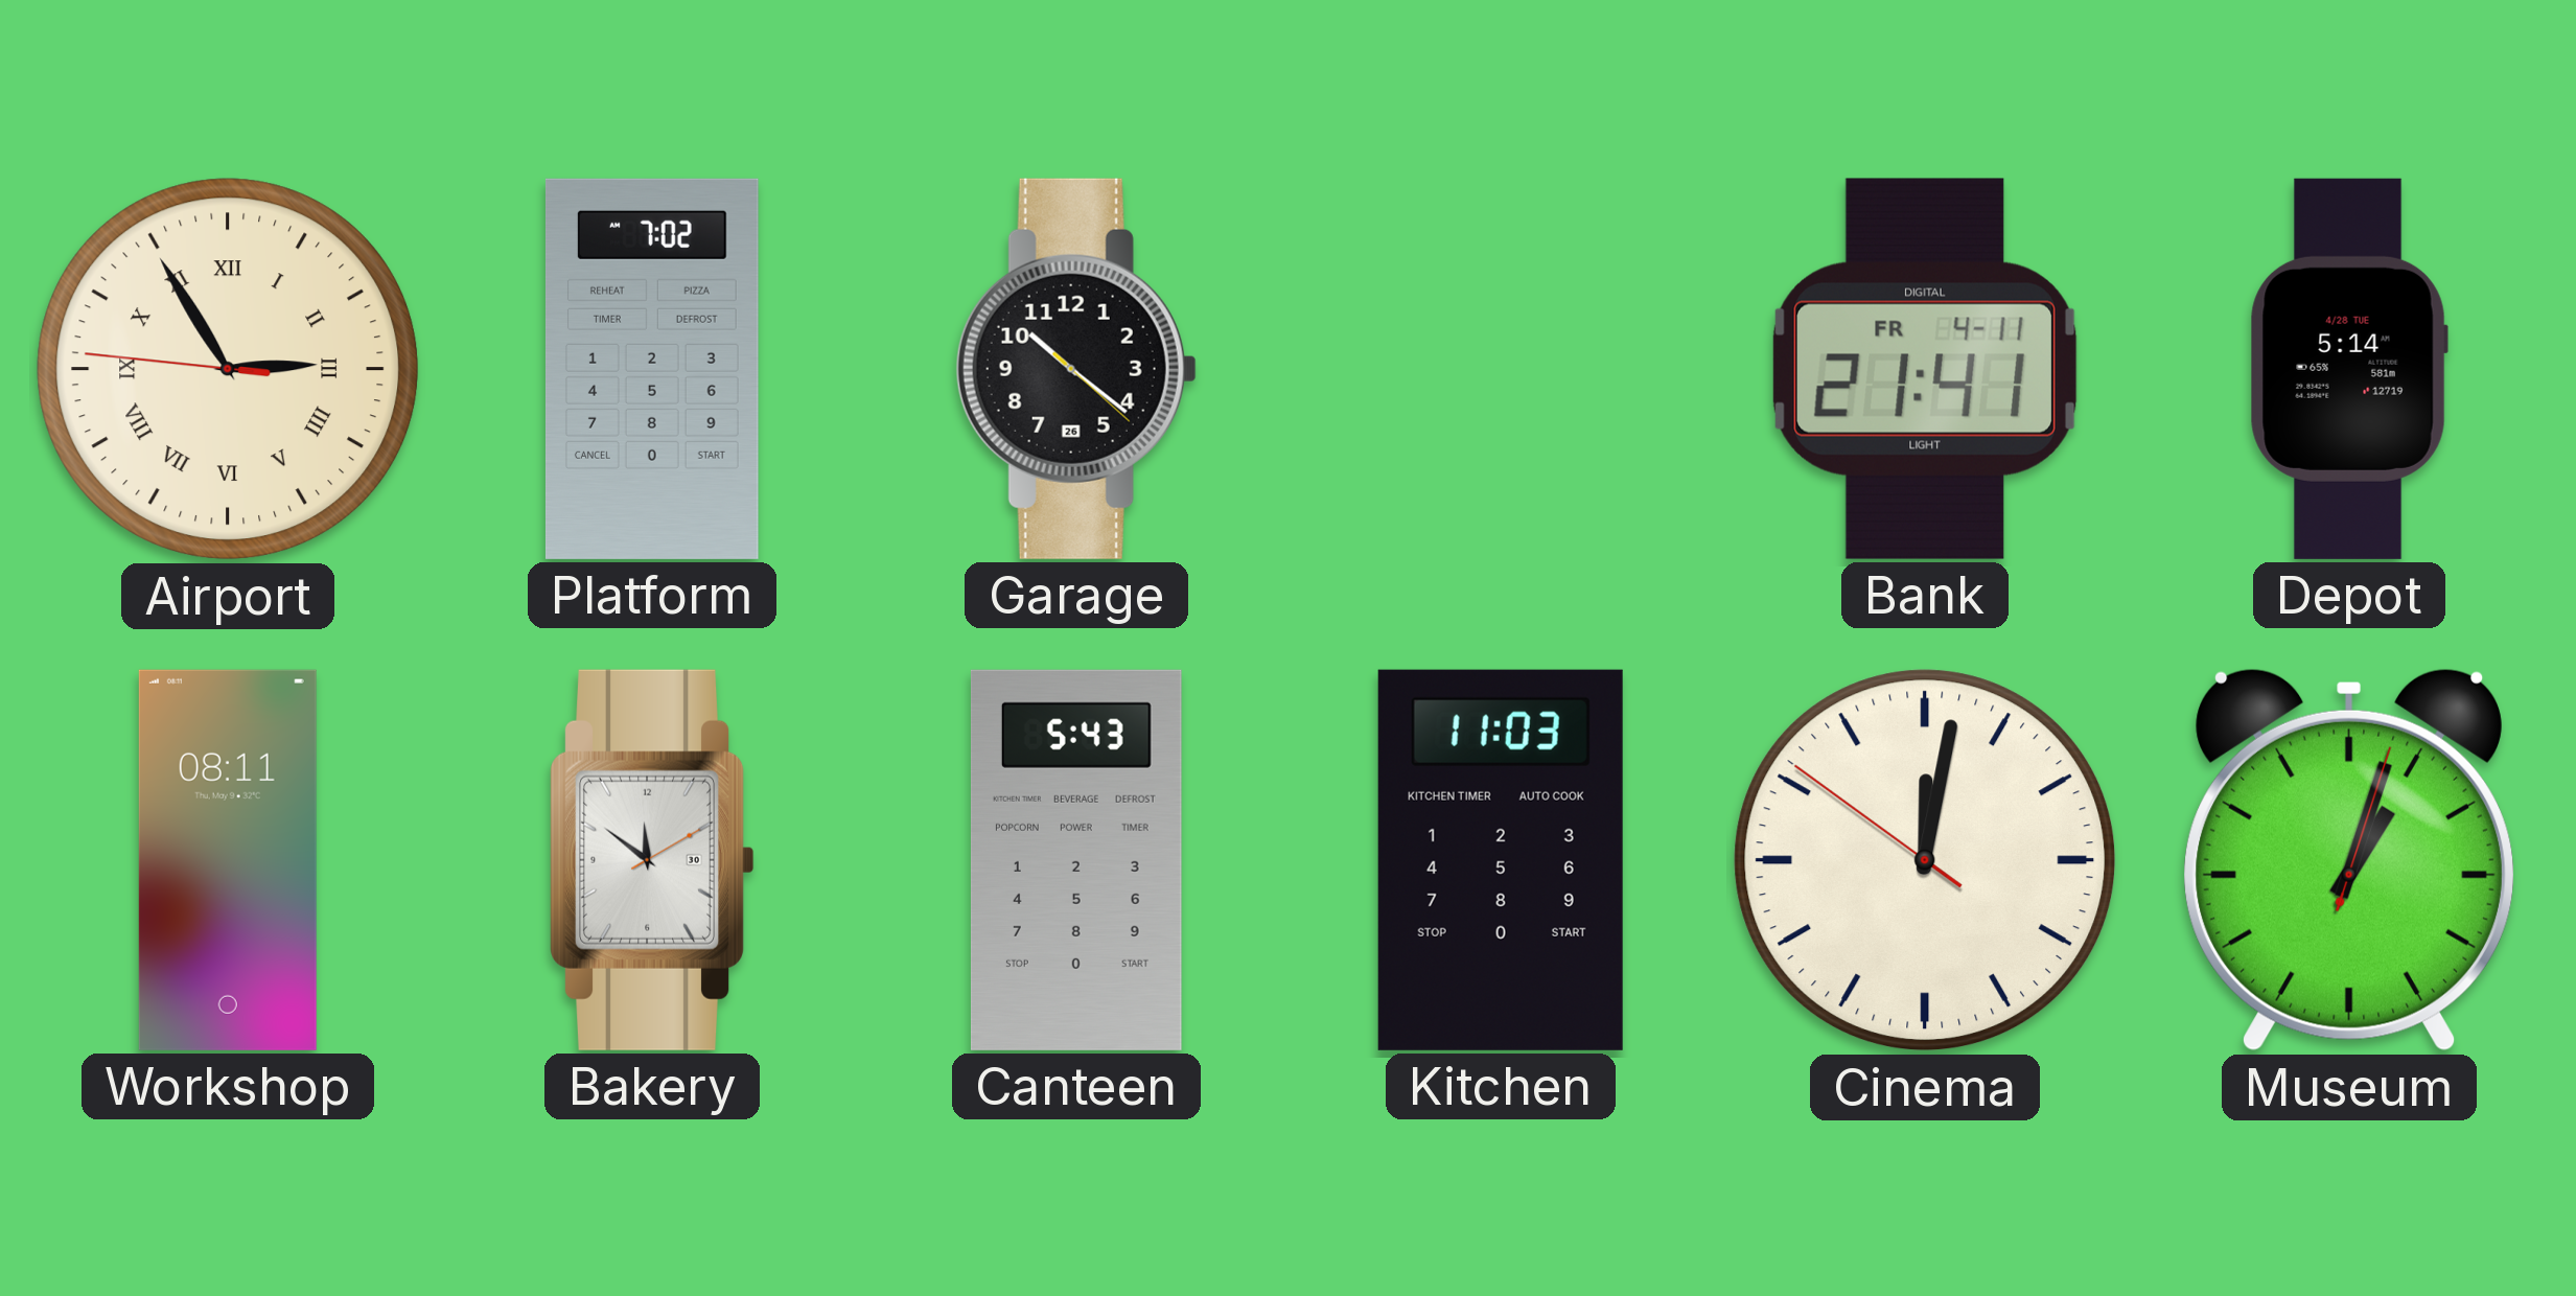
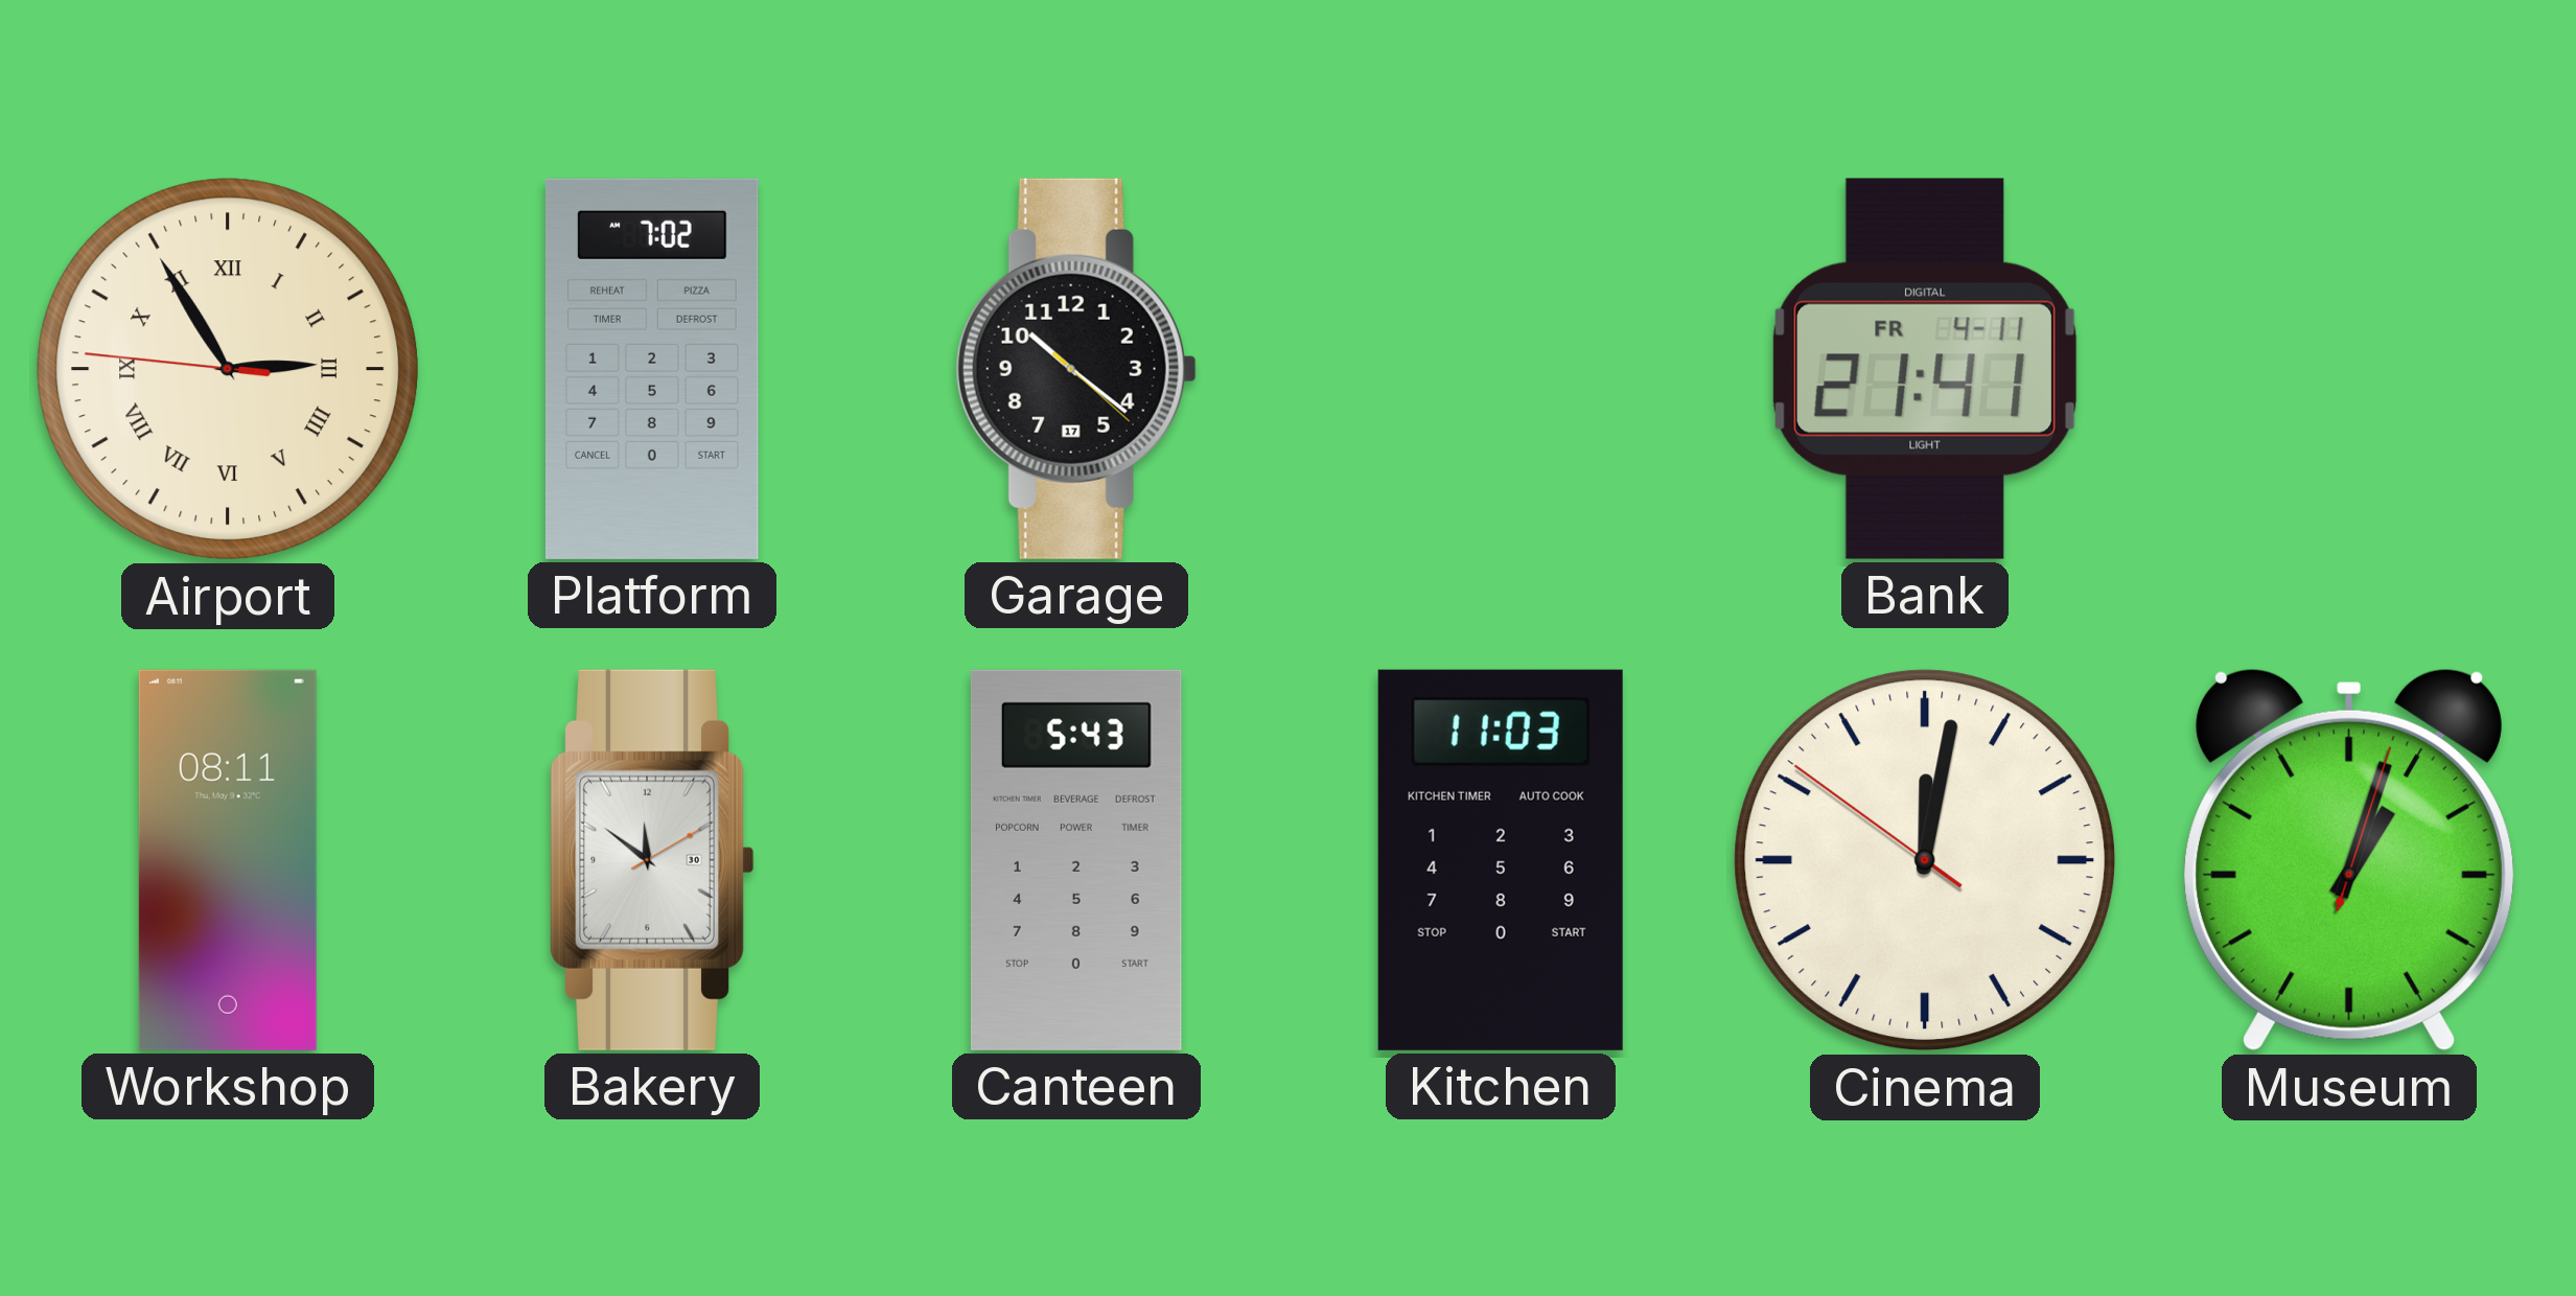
Garage date: 26 -> 17
Depot: 5:14 -> none
